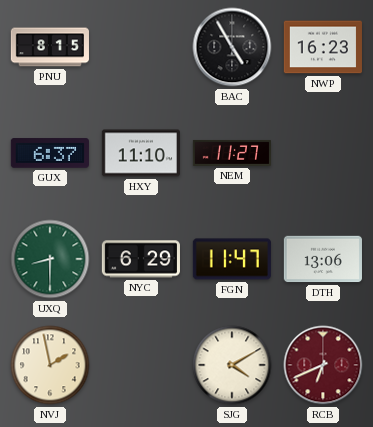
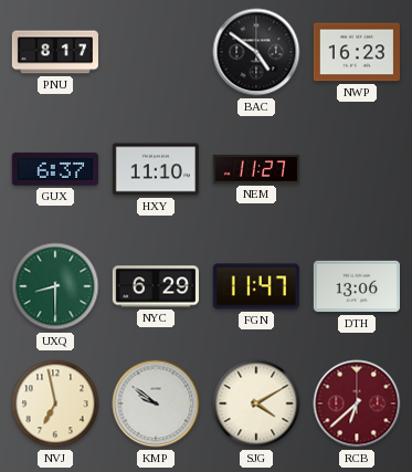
PNU: 8:15 -> 8:17
BAC: 4:55 -> 4:51
NVJ: 1:58 -> 6:58
KMP: none -> 9:51
RCB: 6:41 -> 6:38
